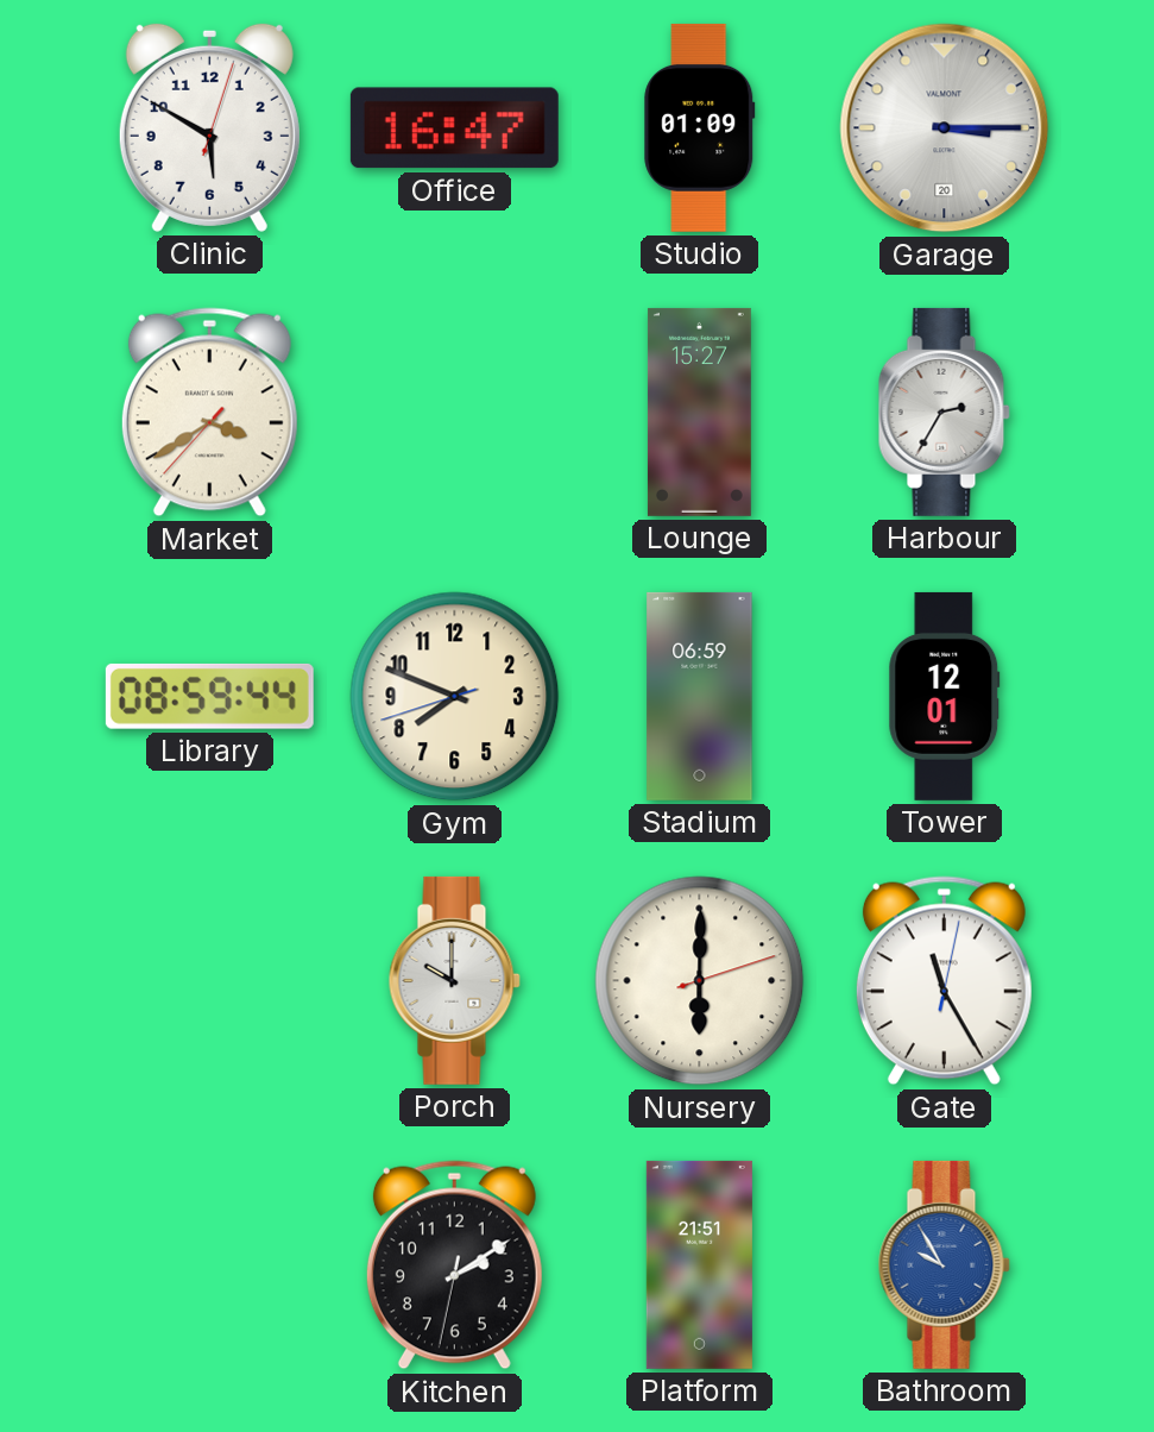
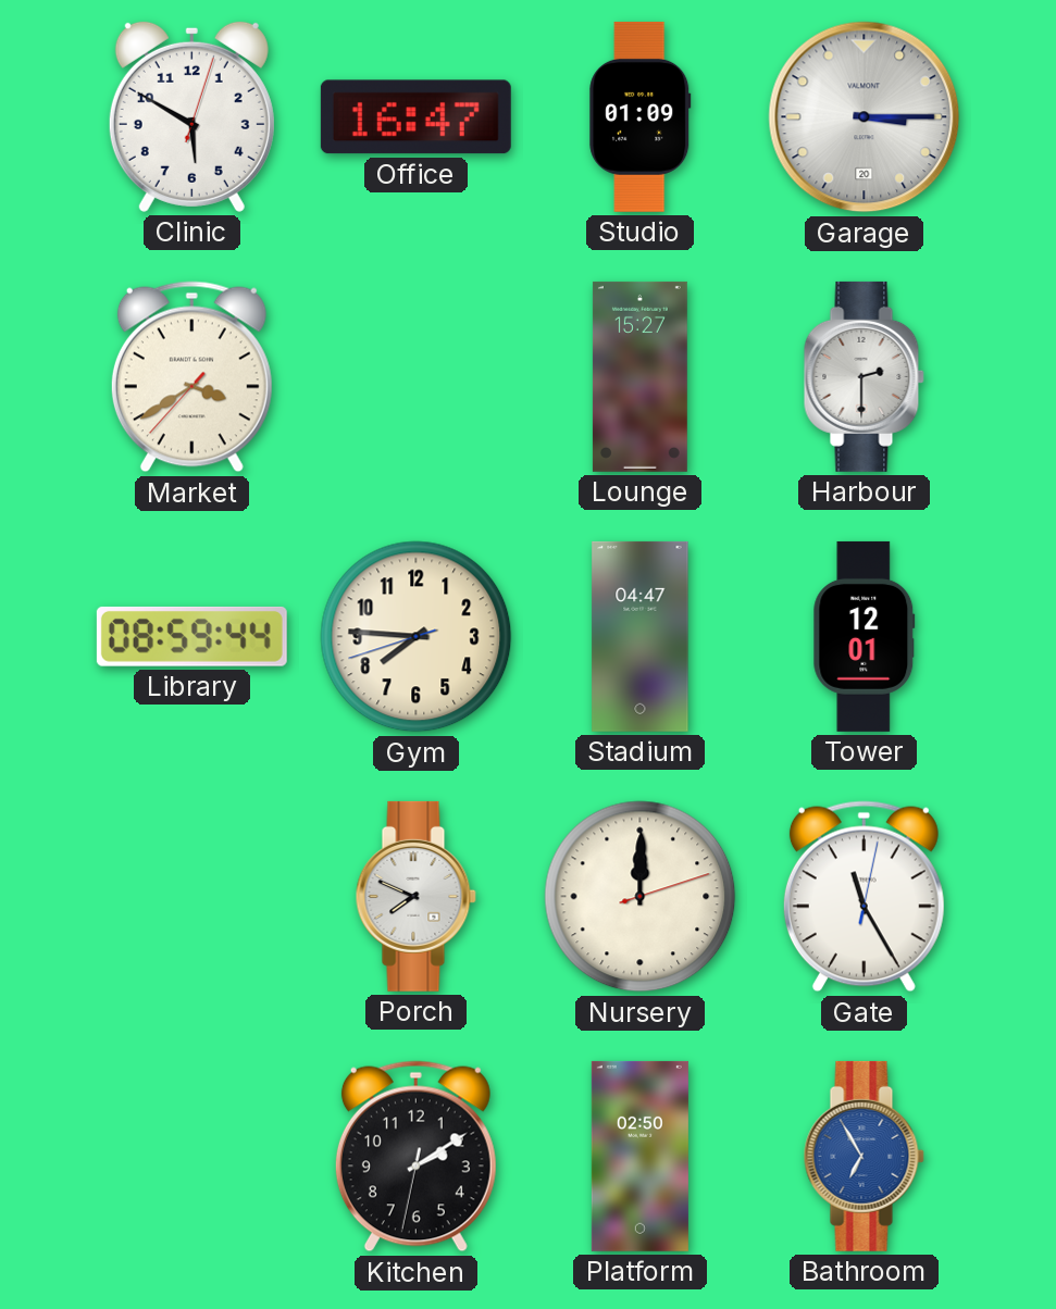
Harbour: 2:35 -> 2:30
Gym: 7:48 -> 7:45
Stadium: 06:59 -> 04:47
Porch: 10:00 -> 7:49
Nursery: 6:00 -> 12:00
Platform: 21:51 -> 02:50
Bathroom: 9:55 -> 6:55
